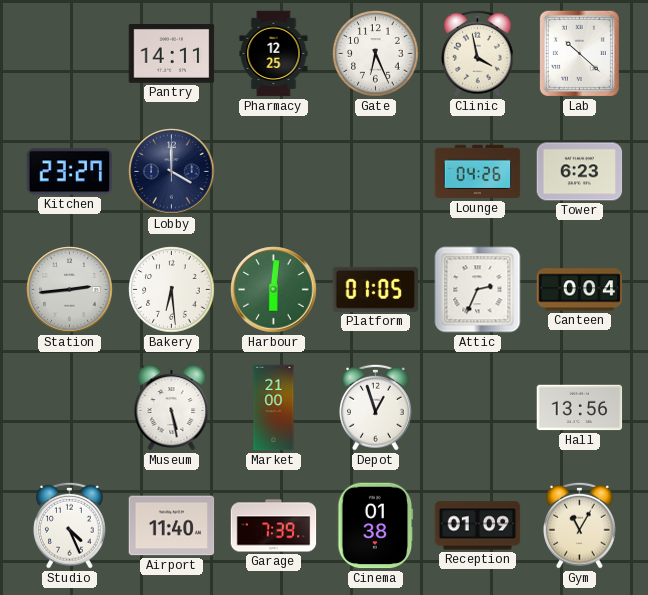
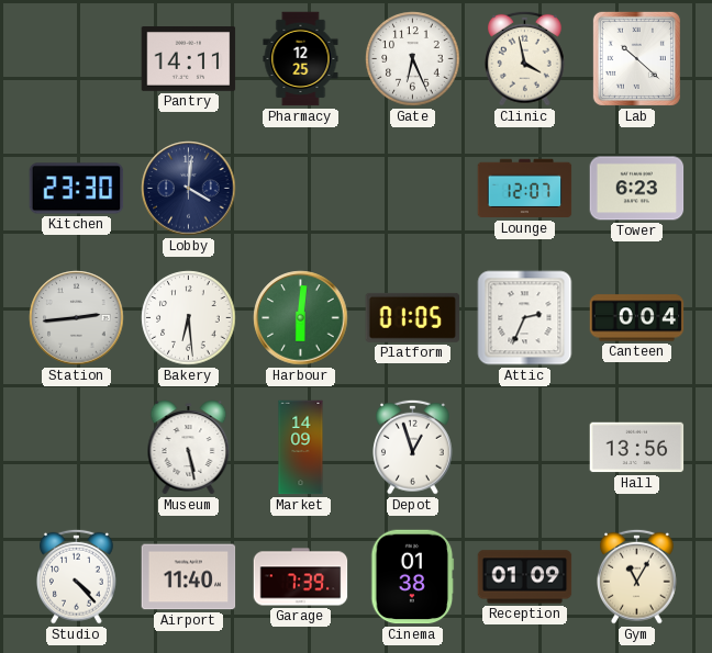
Kitchen: 23:27 -> 23:30
Lobby: 4:00 -> 4:01
Lounge: 04:26 -> 12:07
Market: 21:00 -> 14:09
Studio: 4:26 -> 4:23
